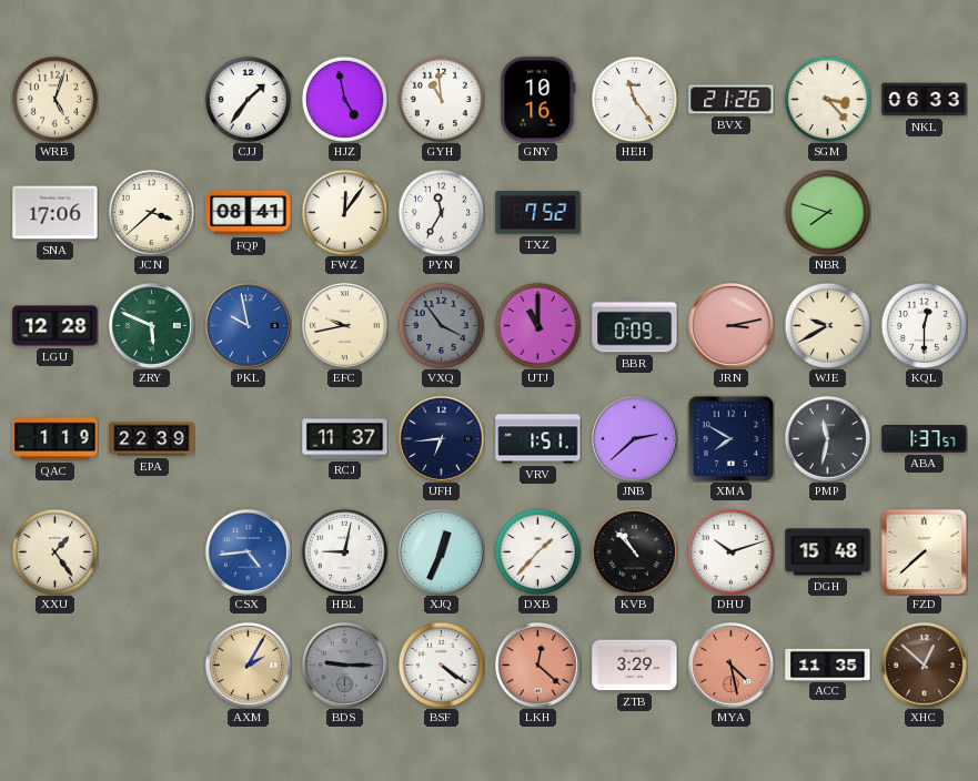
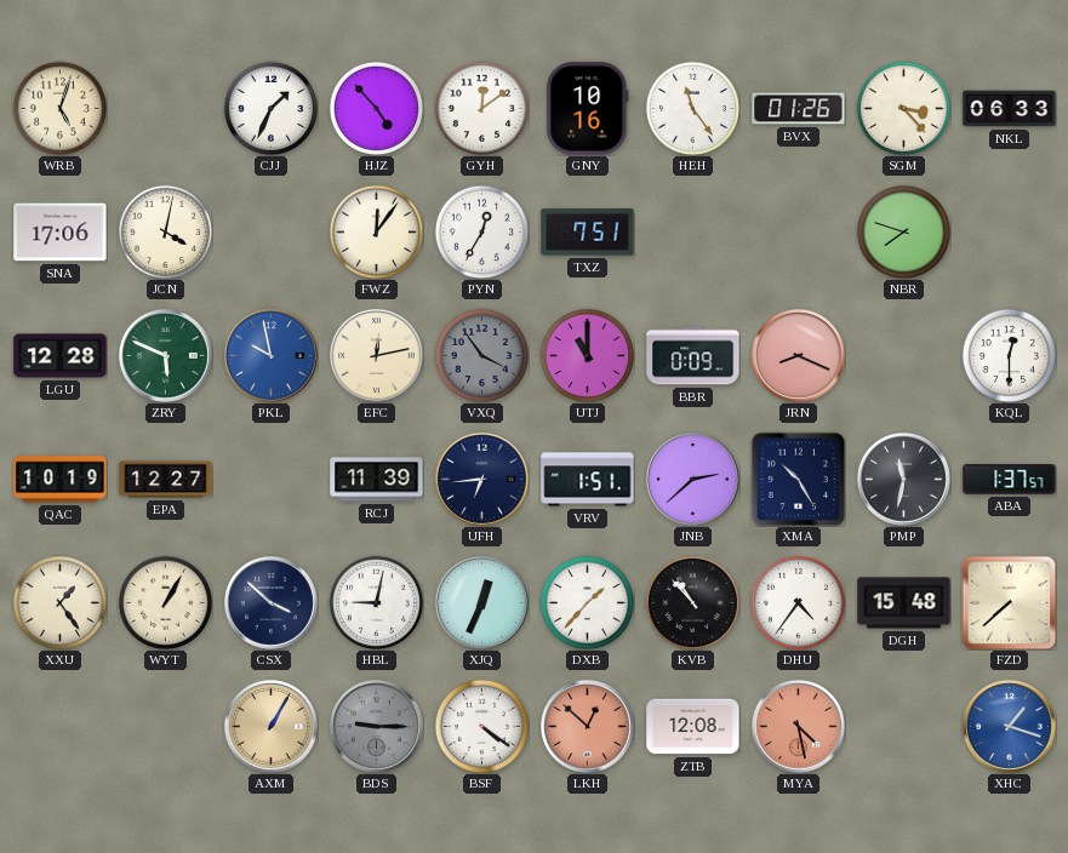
CJJ: 1:36 -> 1:34
HJZ: 4:58 -> 4:53
GYH: 10:59 -> 12:09
BVX: 21:26 -> 01:26
JCN: 3:38 -> 4:02
FQP: 08:41 -> none
PYN: 11:35 -> 12:35
TXZ: 7:52 -> 7:51
EFC: 9:43 -> 12:13
JRN: 3:13 -> 8:19
WJE: 9:40 -> none
QAC: 1:19 -> 10:19
EPA: 22:39 -> 12:27
RCJ: 11:37 -> 11:39
XMA: 7:50 -> 10:25
WYT: none -> 1:05
CSX: 4:44 -> 3:52
CSX dial: blue -> navy
DHU: 10:12 -> 4:36
AXM: 2:05 -> 1:05
LKH: 12:22 -> 12:52
ZTB: 3:29 -> 12:08
ACC: 11:35 -> none
XHC: 12:52 -> 1:18
XHC dial: brown -> blue
